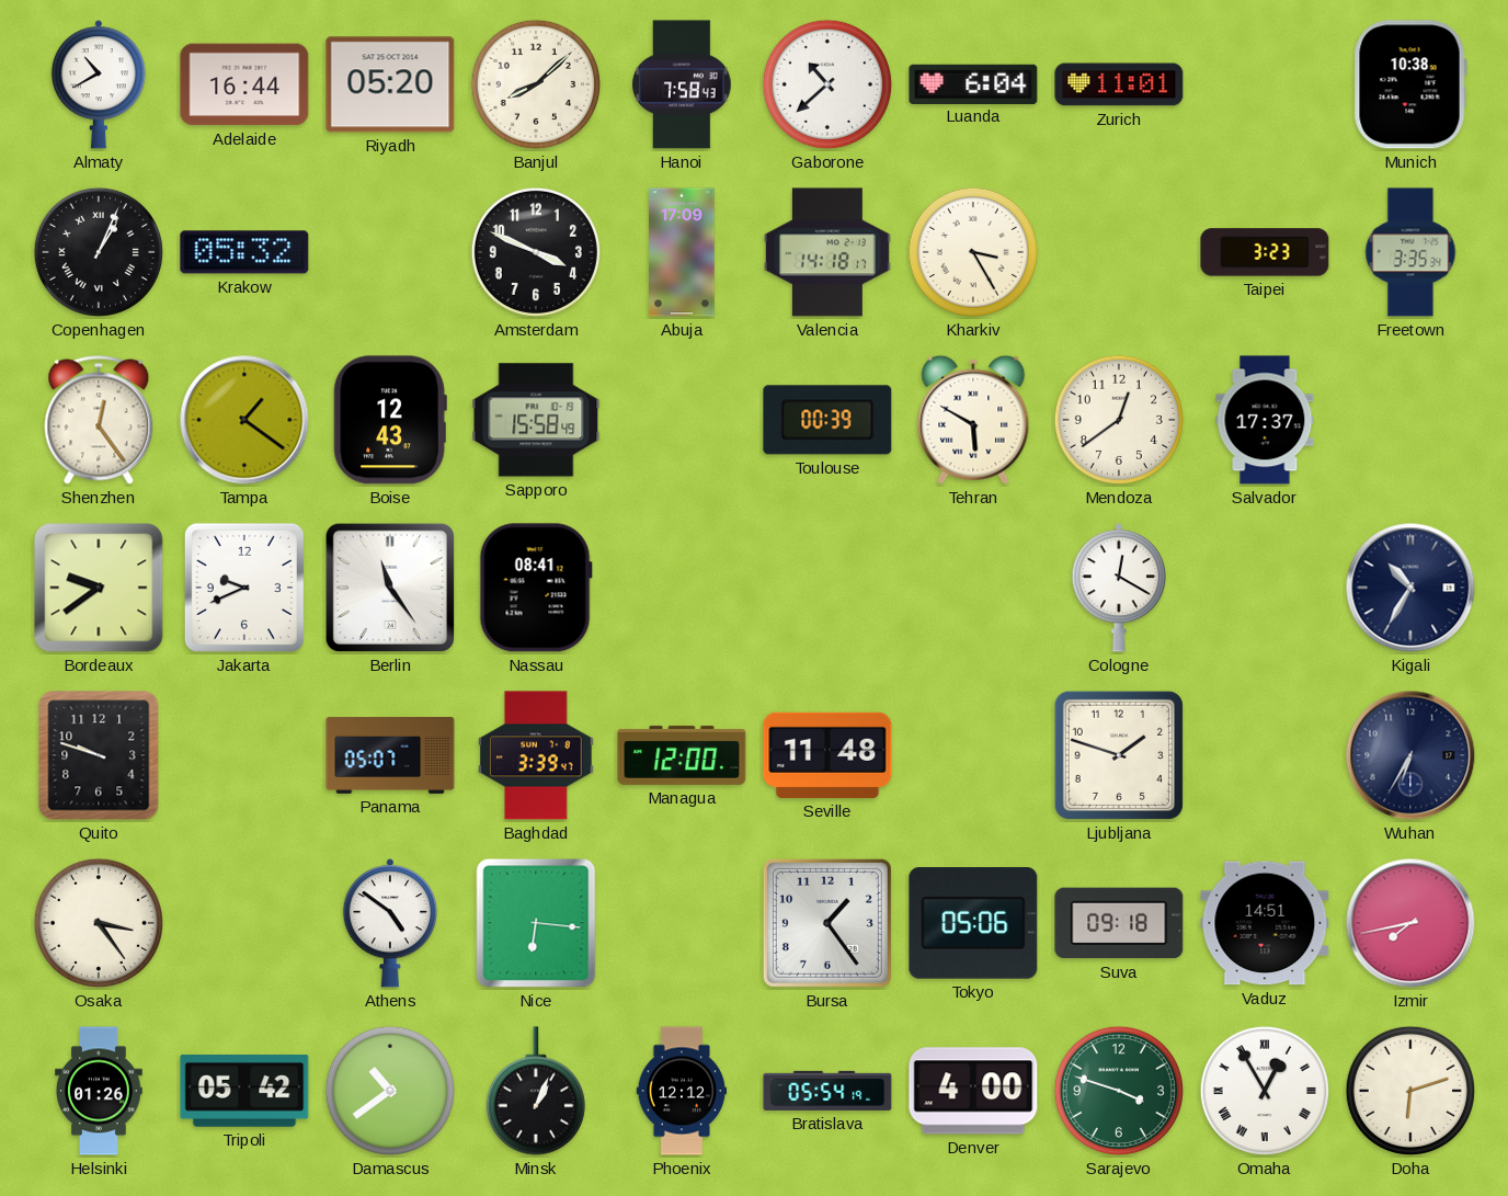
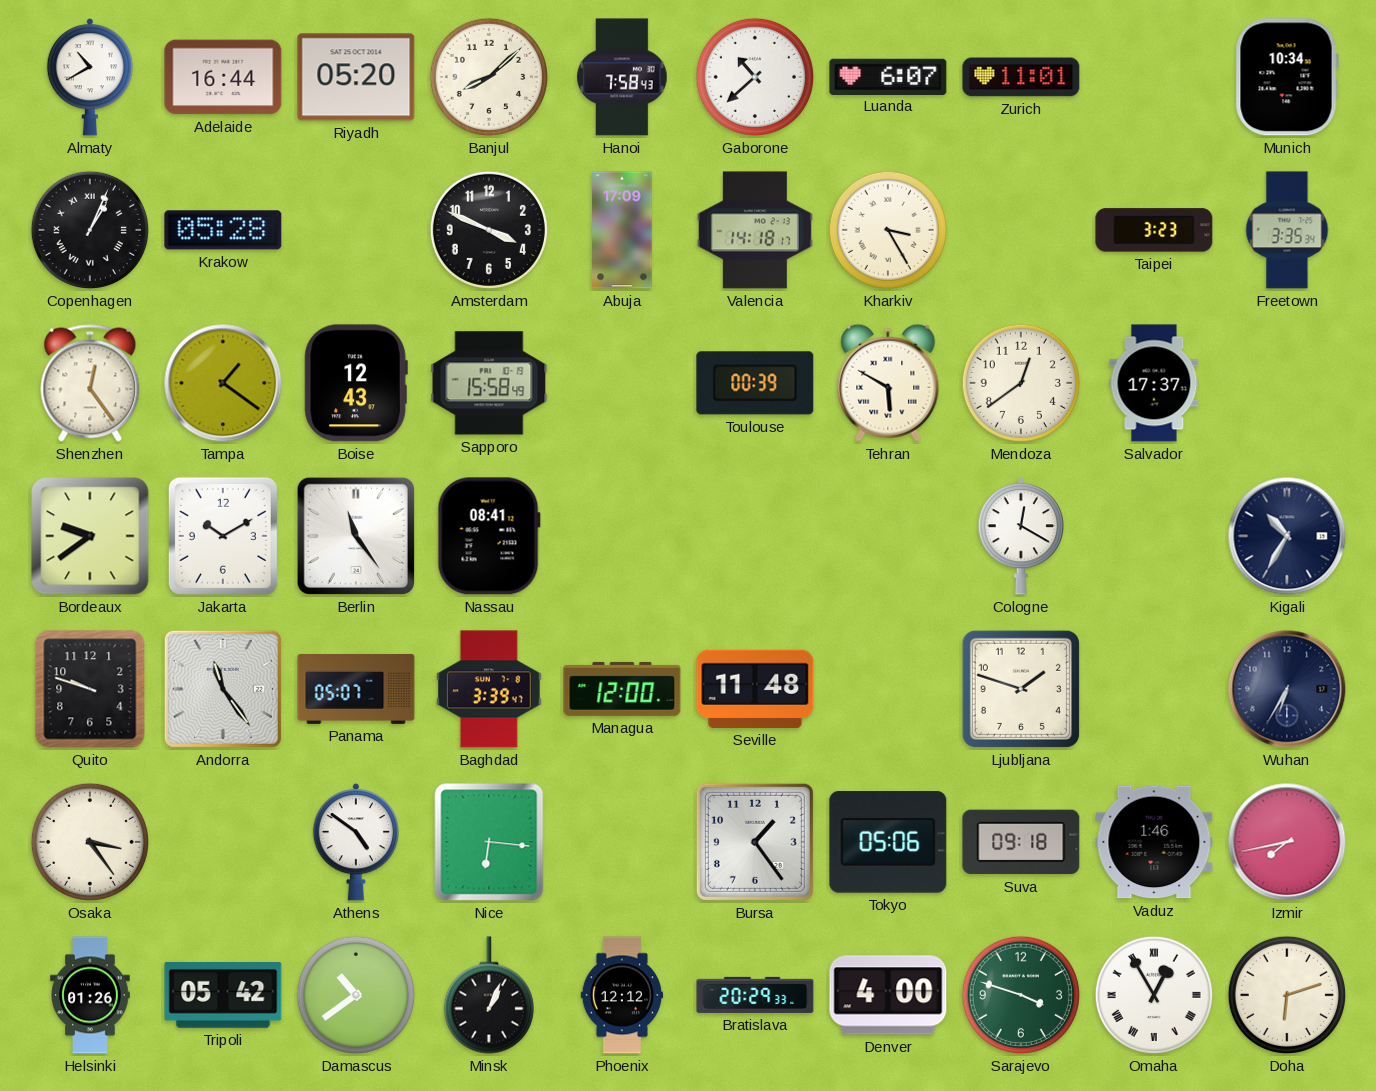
Luanda: 6:04 -> 6:07
Munich: 10:38 -> 10:34
Krakow: 05:32 -> 05:28
Jakarta: 9:41 -> 10:10
Andorra: none -> 11:24
Vaduz: 14:51 -> 1:46
Bratislava: 05:54 -> 20:29
